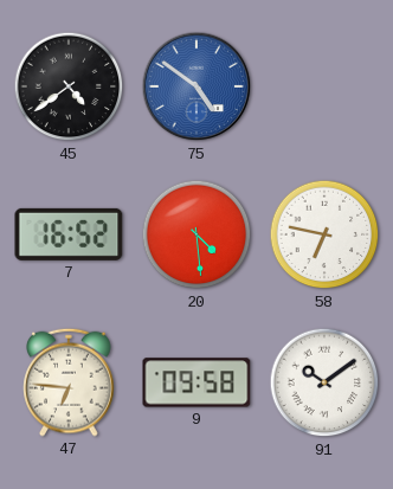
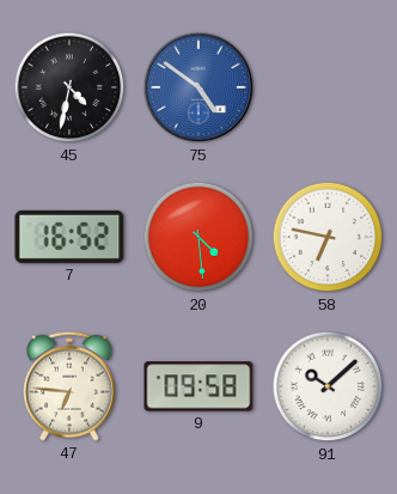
45: 4:39 -> 4:32
91: 10:09 -> 10:08
